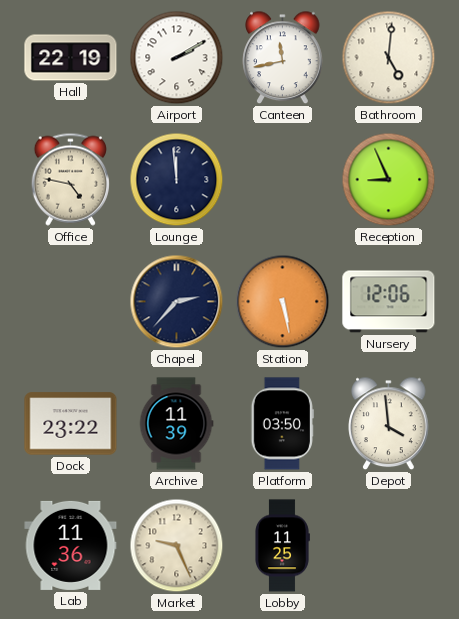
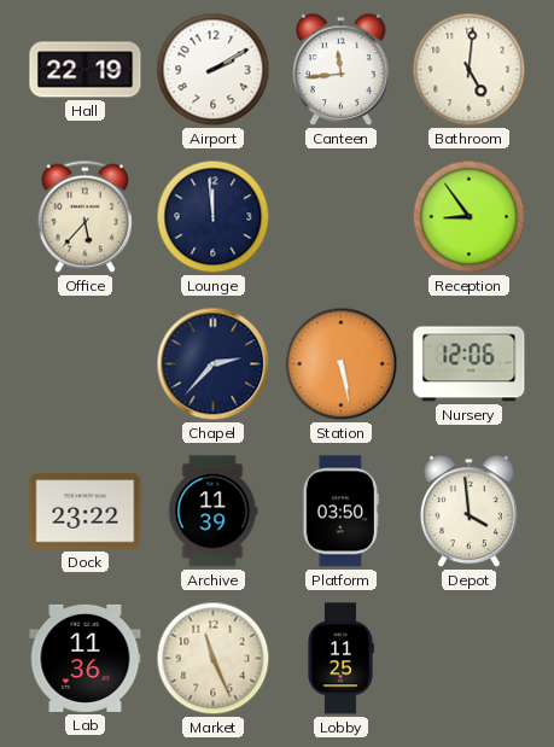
Canteen: 11:43 -> 11:44
Office: 4:47 -> 5:37
Reception: 8:56 -> 8:54
Market: 9:26 -> 11:26
